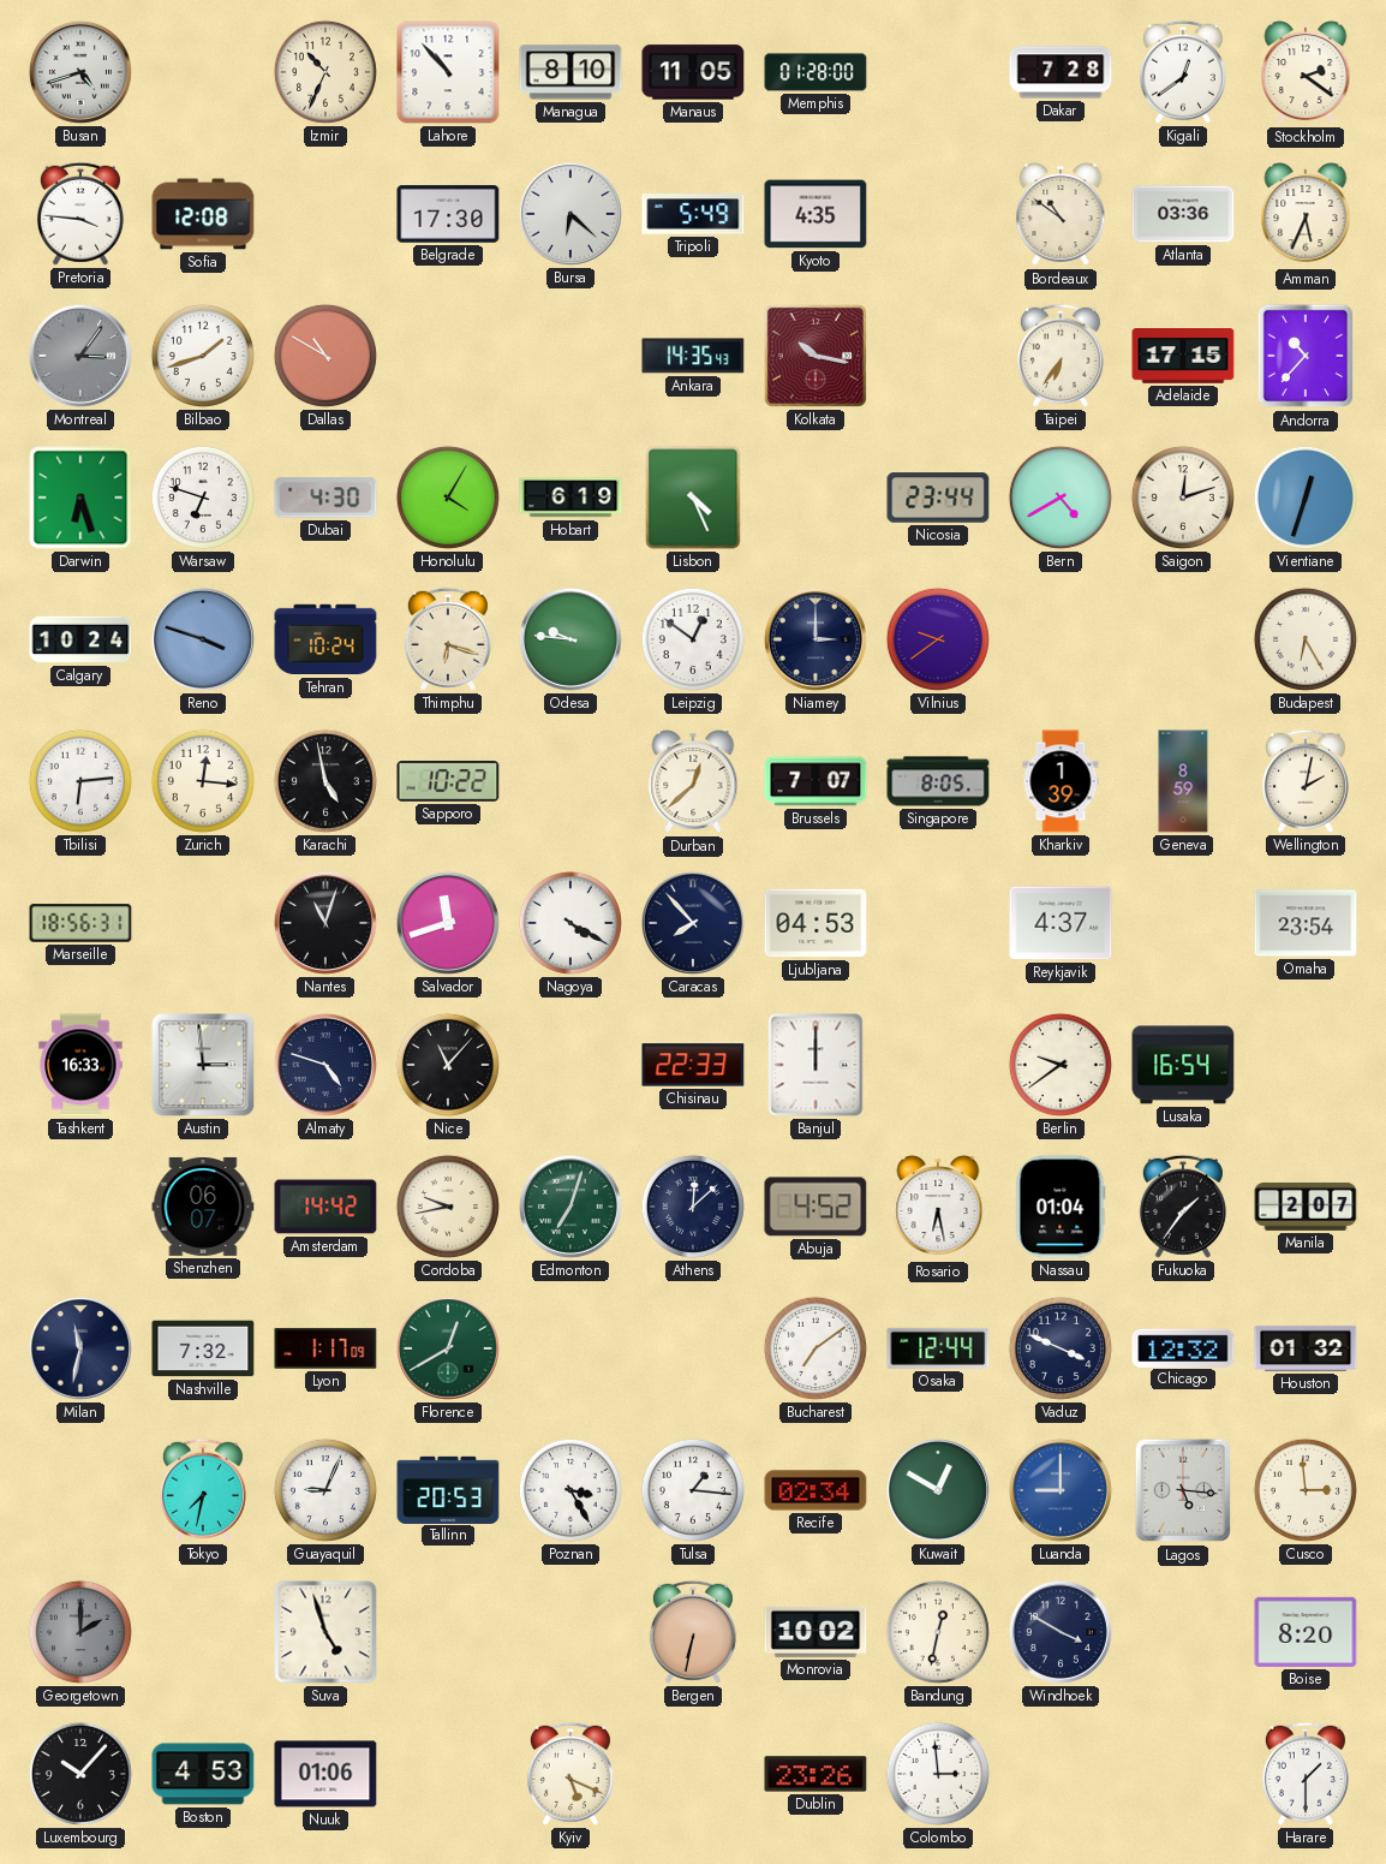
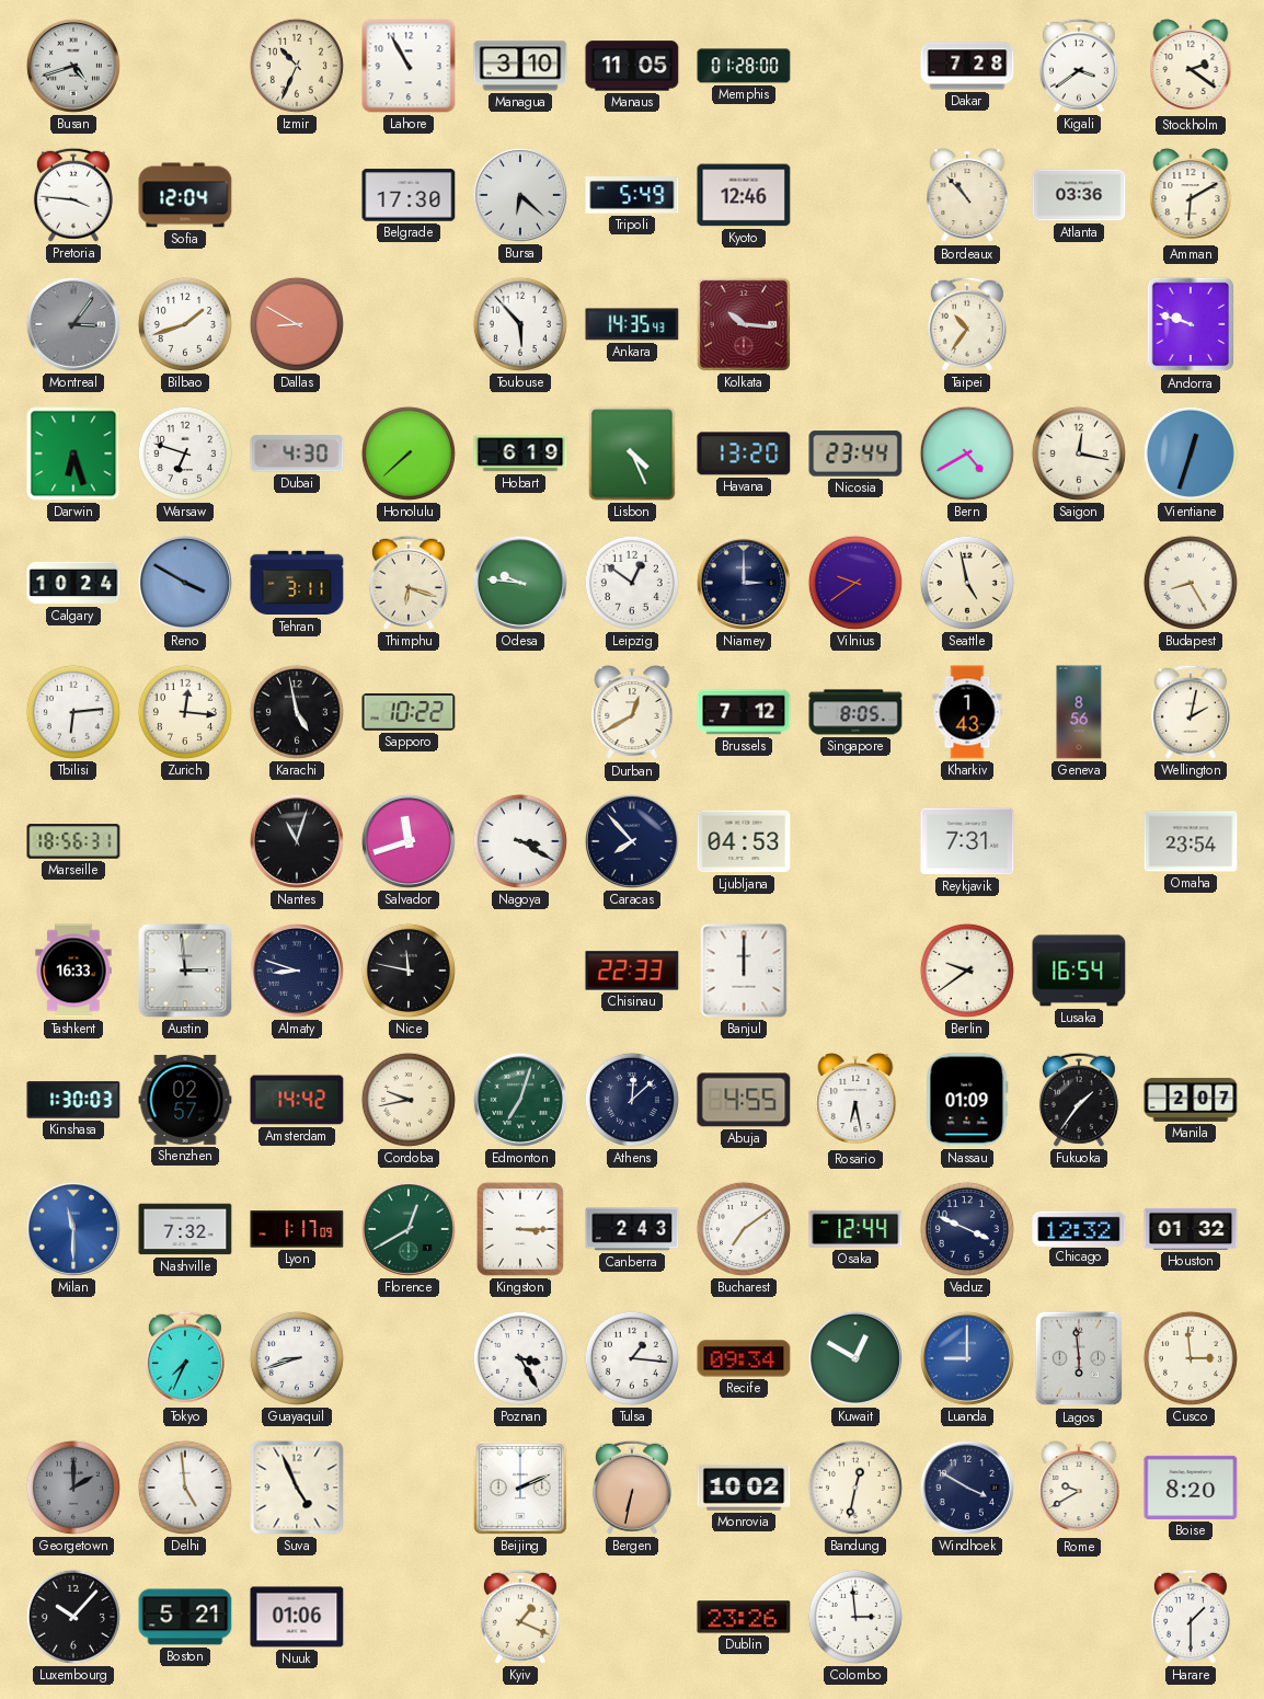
Lahore: 10:53 -> 10:55
Managua: 8:10 -> 3:10
Kigali: 12:39 -> 3:39
Sofia: 12:08 -> 12:04
Kyoto: 4:35 -> 12:46
Bordeaux: 10:51 -> 10:53
Amman: 5:34 -> 6:10
Dallas: 10:50 -> 8:50
Toulouse: none -> 5:53
Kolkata: 10:17 -> 10:16
Taipei: 6:36 -> 10:36
Adelaide: 17:15 -> none
Andorra: 10:37 -> 9:48
Honolulu: 4:05 -> 7:38
Havana: none -> 13:20
Saigon: 12:12 -> 12:17
Reno: 3:48 -> 3:50
Tehran: 10:24 -> 3:11
Seattle: none -> 4:58
Budapest: 6:25 -> 8:25
Durban: 12:38 -> 12:40
Brussels: 7:07 -> 7:12
Kharkiv: 1:39 -> 1:43
Geneva: 8:59 -> 8:56
Nagoya: 4:20 -> 3:20
Reykjavik: 4:37 -> 7:31
Almaty: 4:48 -> 8:48
Nice: 11:07 -> 11:47
Kinshasa: none -> 1:30
Shenzhen: 06:07 -> 02:57
Abuja: 4:52 -> 4:55
Nassau: 01:04 -> 01:09
Milan: 11:32 -> 11:30
Milan dial: navy -> blue
Kingston: none -> 3:15
Canberra: none -> 2:43
Tokyo: 7:32 -> 7:34
Guayaquil: 9:04 -> 8:42
Tallinn: 20:53 -> none
Recife: 02:34 -> 09:34
Lagos: 5:16 -> 5:59
Delhi: none -> 4:59
Suva: 4:57 -> 4:56
Beijing: none -> 2:11
Rome: none -> 9:40
Boston: 4:53 -> 5:21
Kyiv: 5:19 -> 1:19
